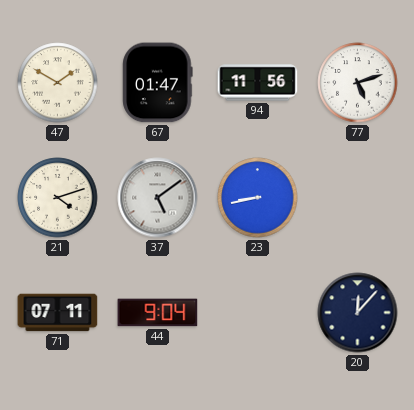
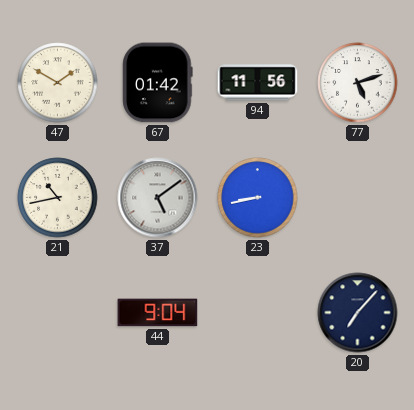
67: 01:47 -> 01:42
21: 4:12 -> 10:43
71: 07:11 -> none
20: 12:07 -> 7:07
